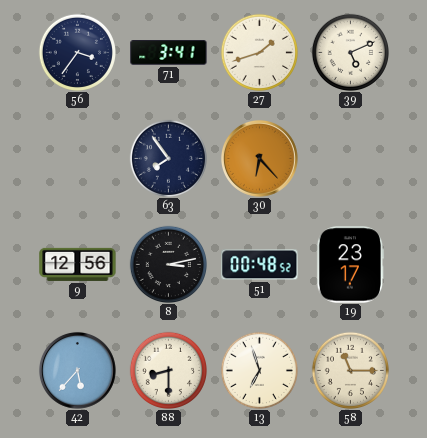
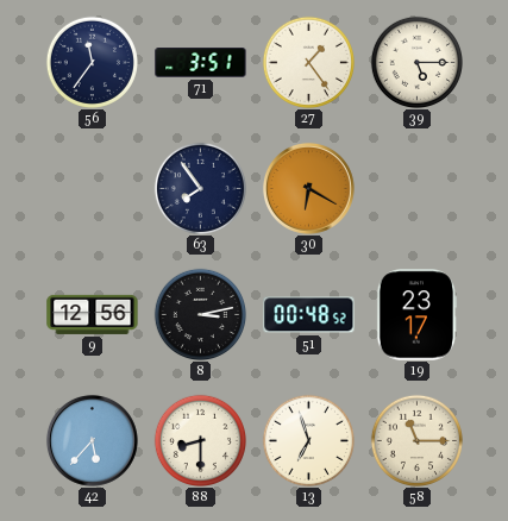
56: 3:36 -> 11:36
71: 3:41 -> 3:51
27: 1:42 -> 1:24
39: 5:11 -> 5:15
30: 6:23 -> 6:20
